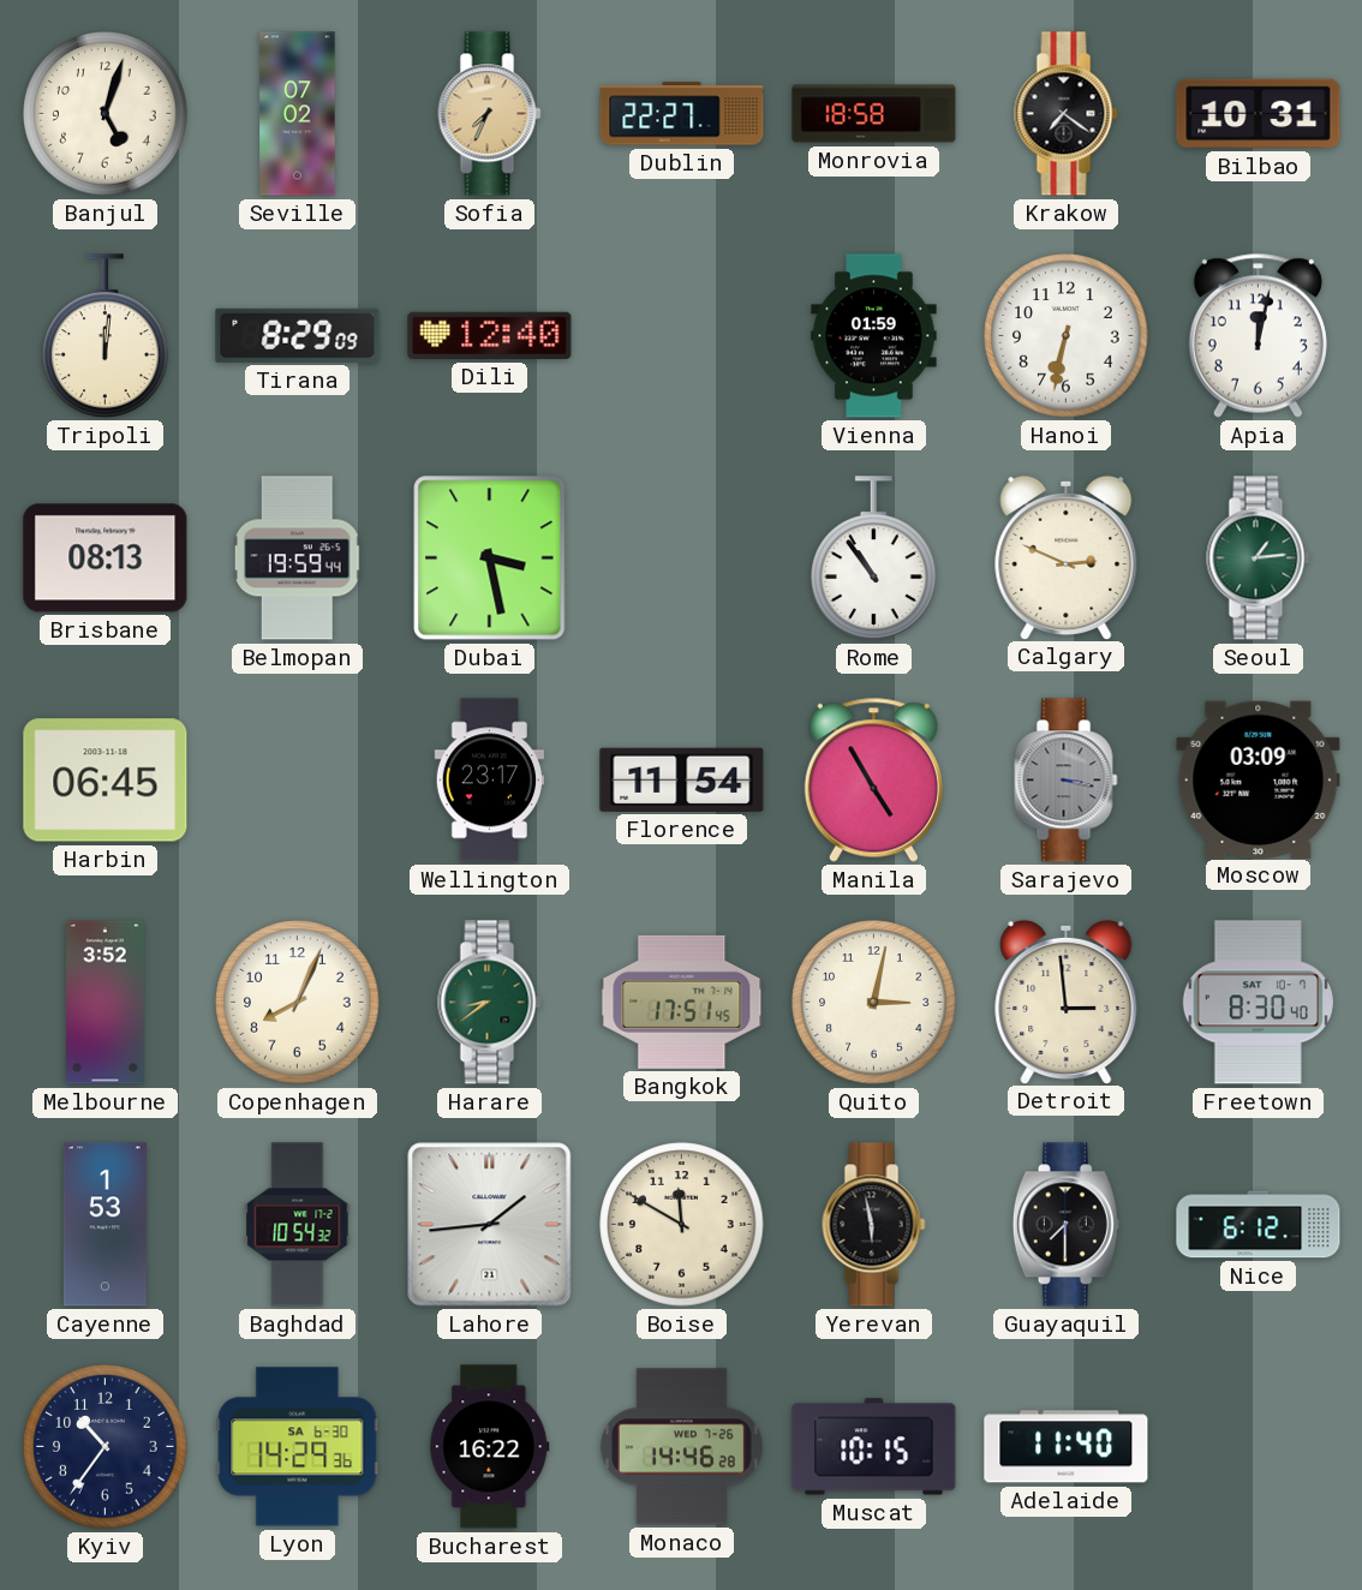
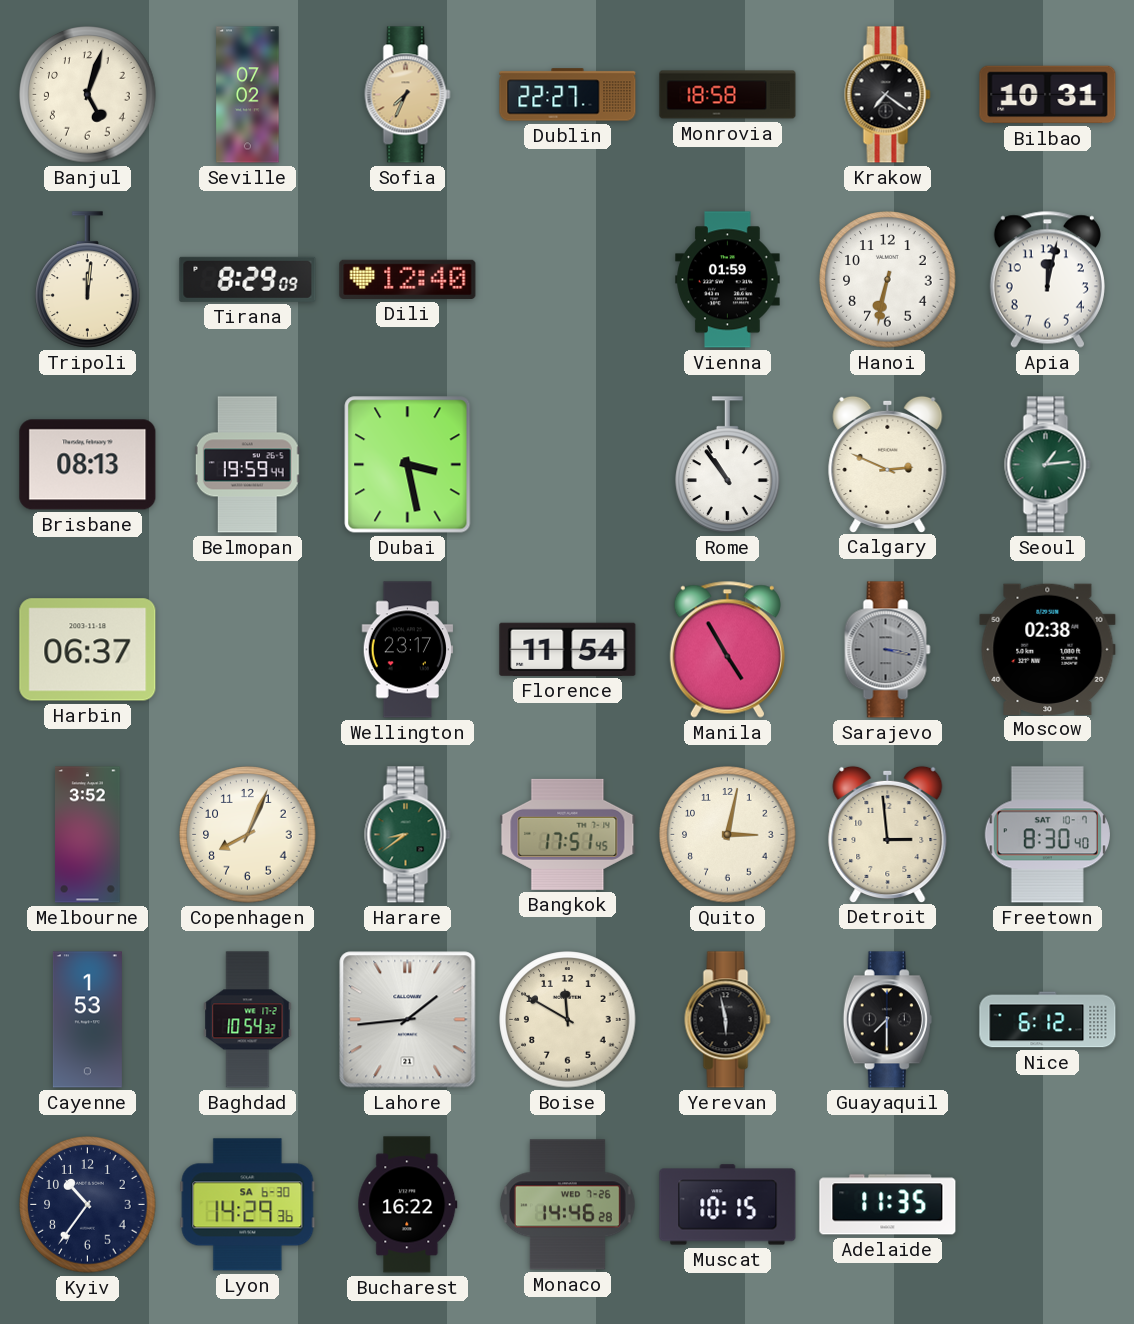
Harbin: 06:45 -> 06:37
Moscow: 03:09 -> 02:38
Adelaide: 11:40 -> 11:35
